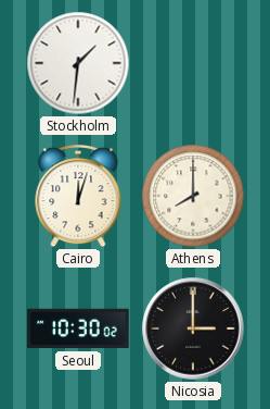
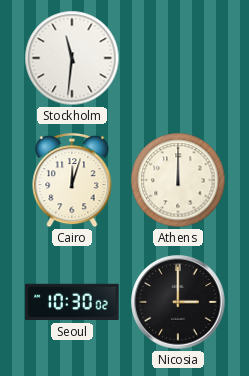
Stockholm: 1:31 -> 11:31
Athens: 8:00 -> 12:00
